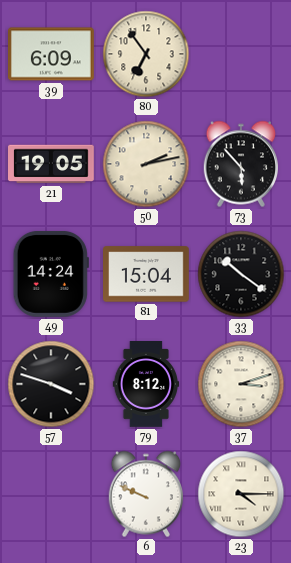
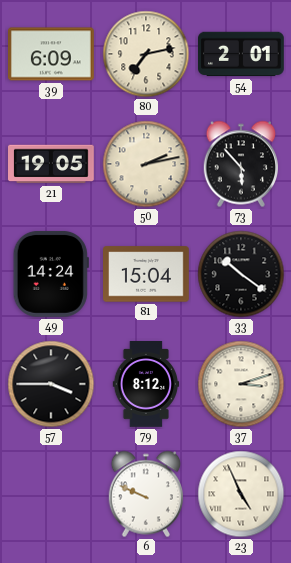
80: 6:54 -> 7:13
54: none -> 2:01
57: 3:48 -> 3:45
23: 4:15 -> 4:56
